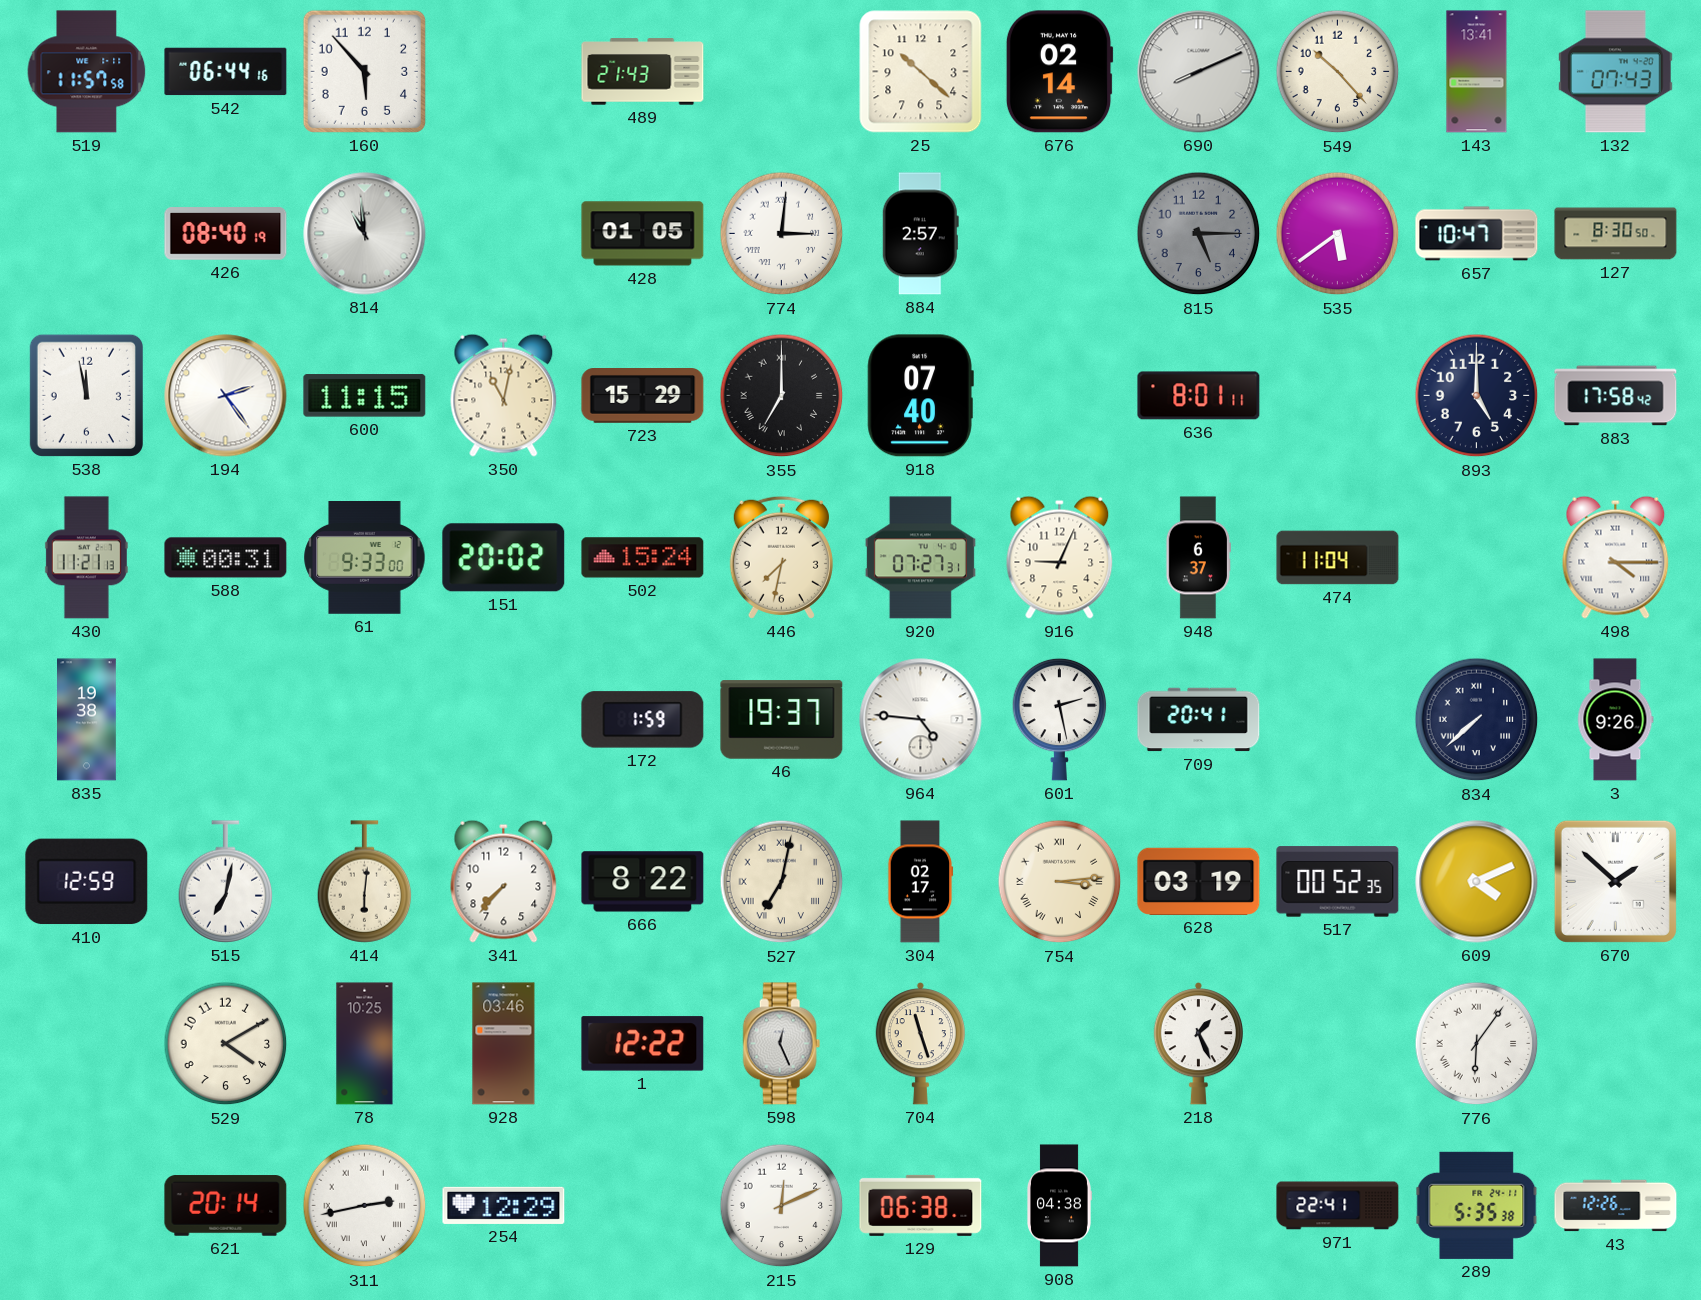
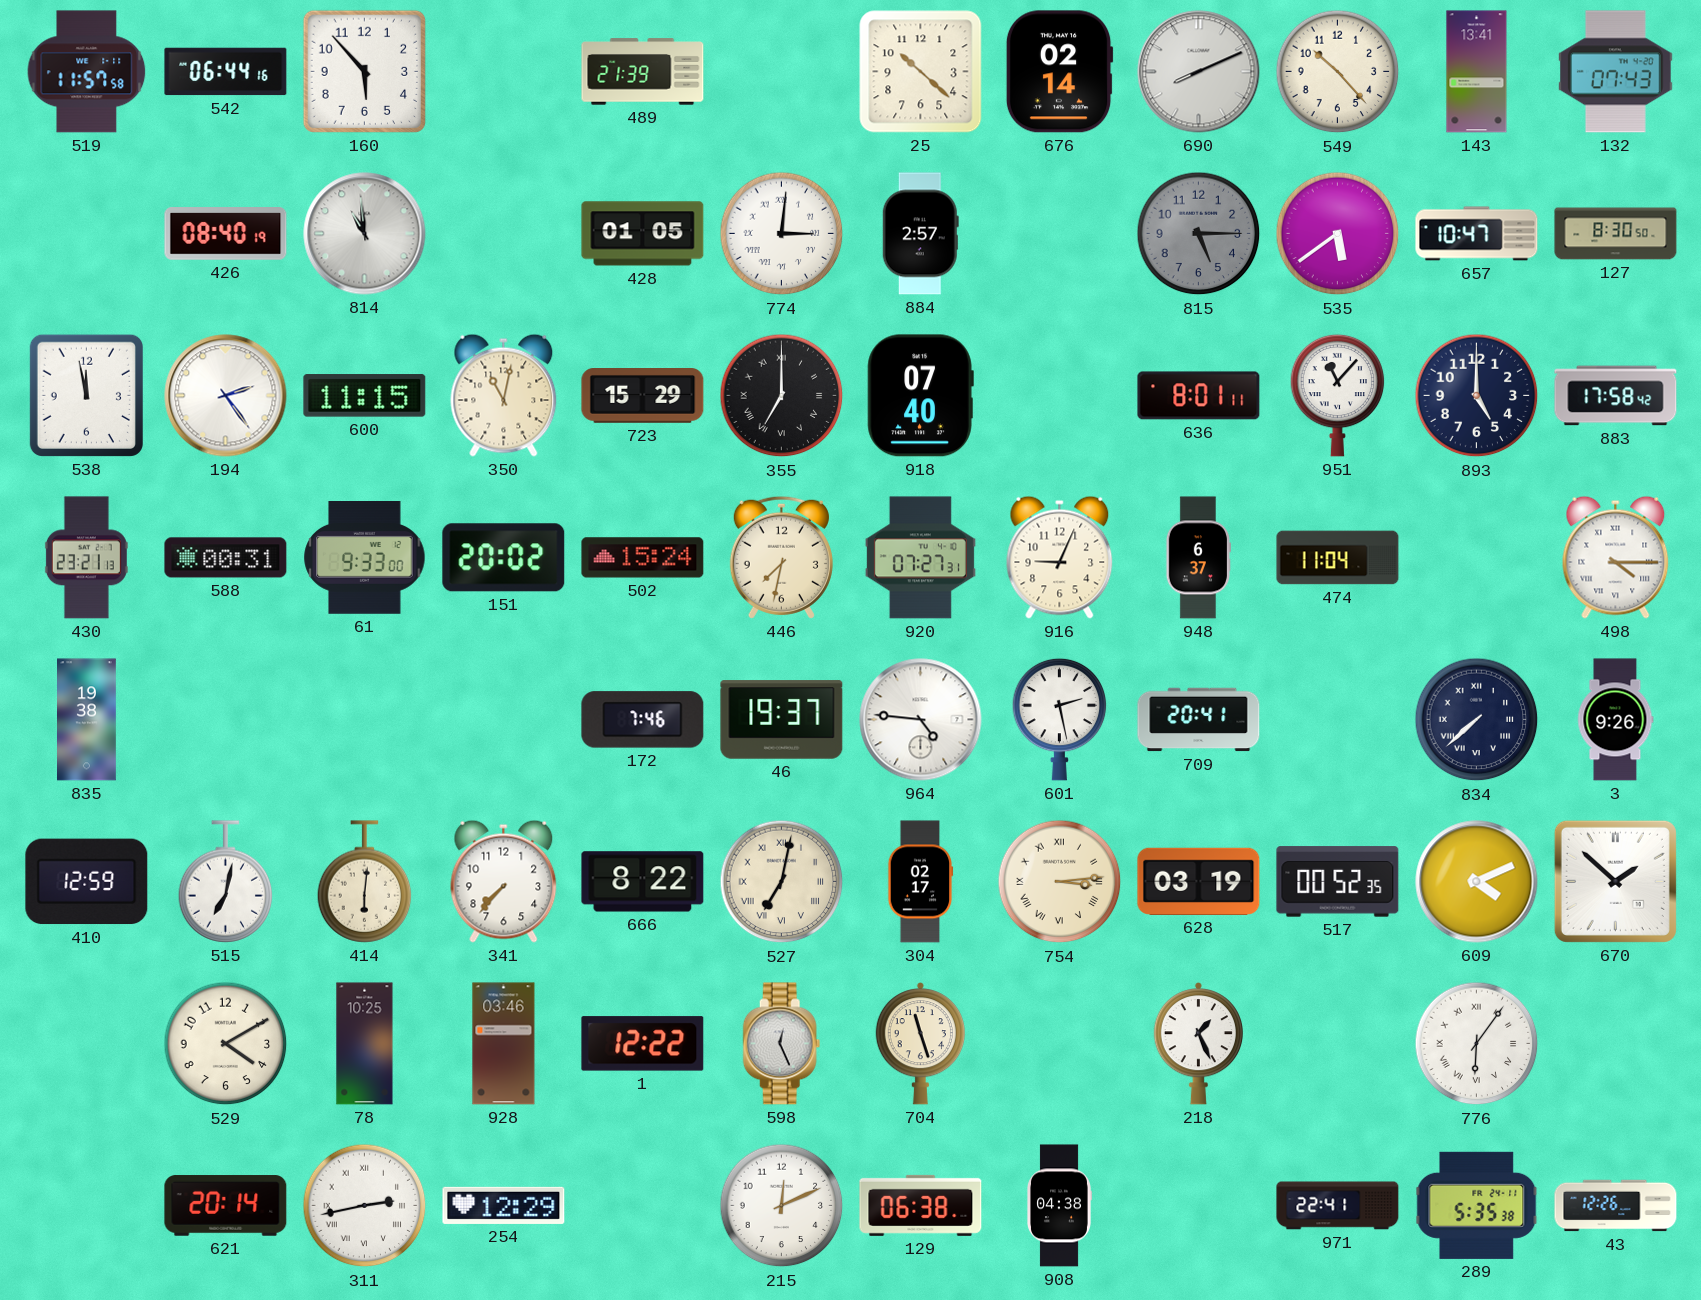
489: 21:43 -> 21:39
951: none -> 11:07
430: 11:21 -> 23:21
172: 1:59 -> 7:46
